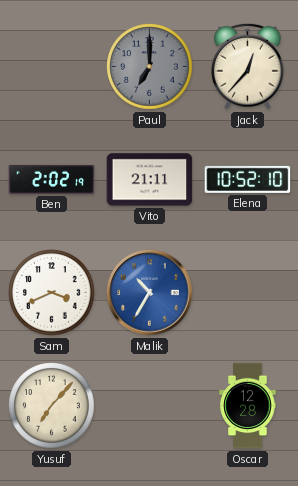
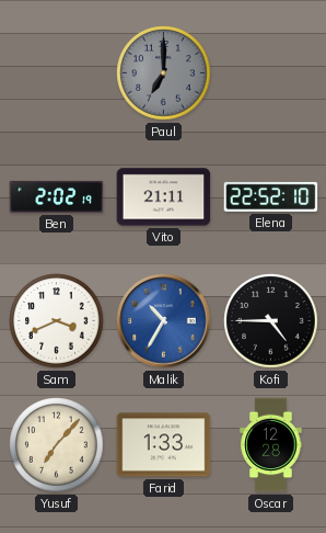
Jack: 12:37 -> none
Elena: 10:52 -> 22:52
Kofi: none -> 4:45
Farid: none -> 1:33
